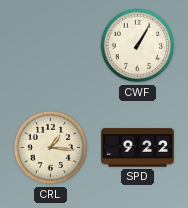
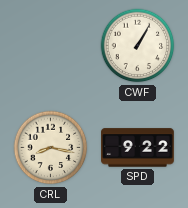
CRL: 1:16 -> 8:17
